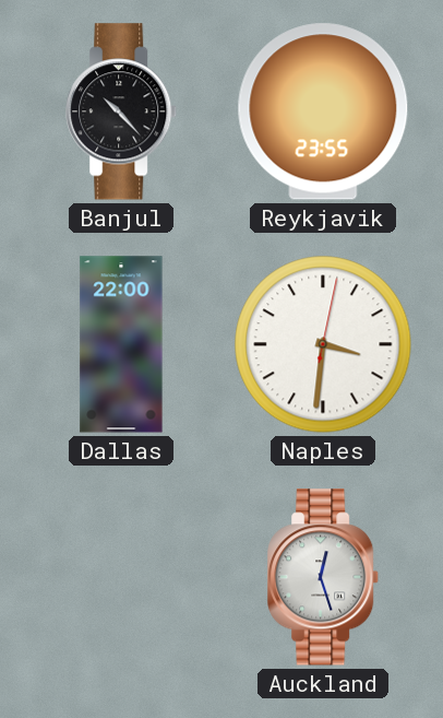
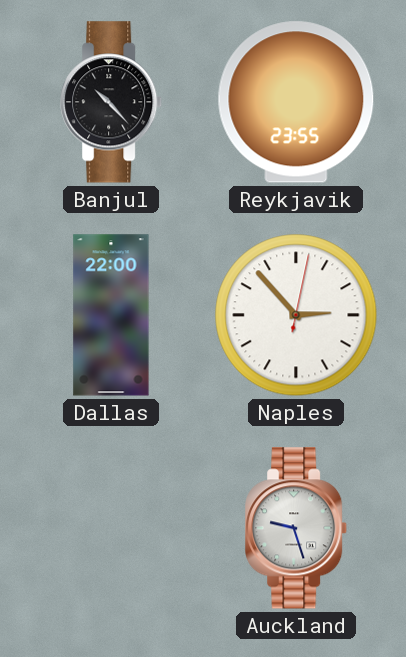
Naples: 3:31 -> 2:53
Auckland: 12:27 -> 9:27
